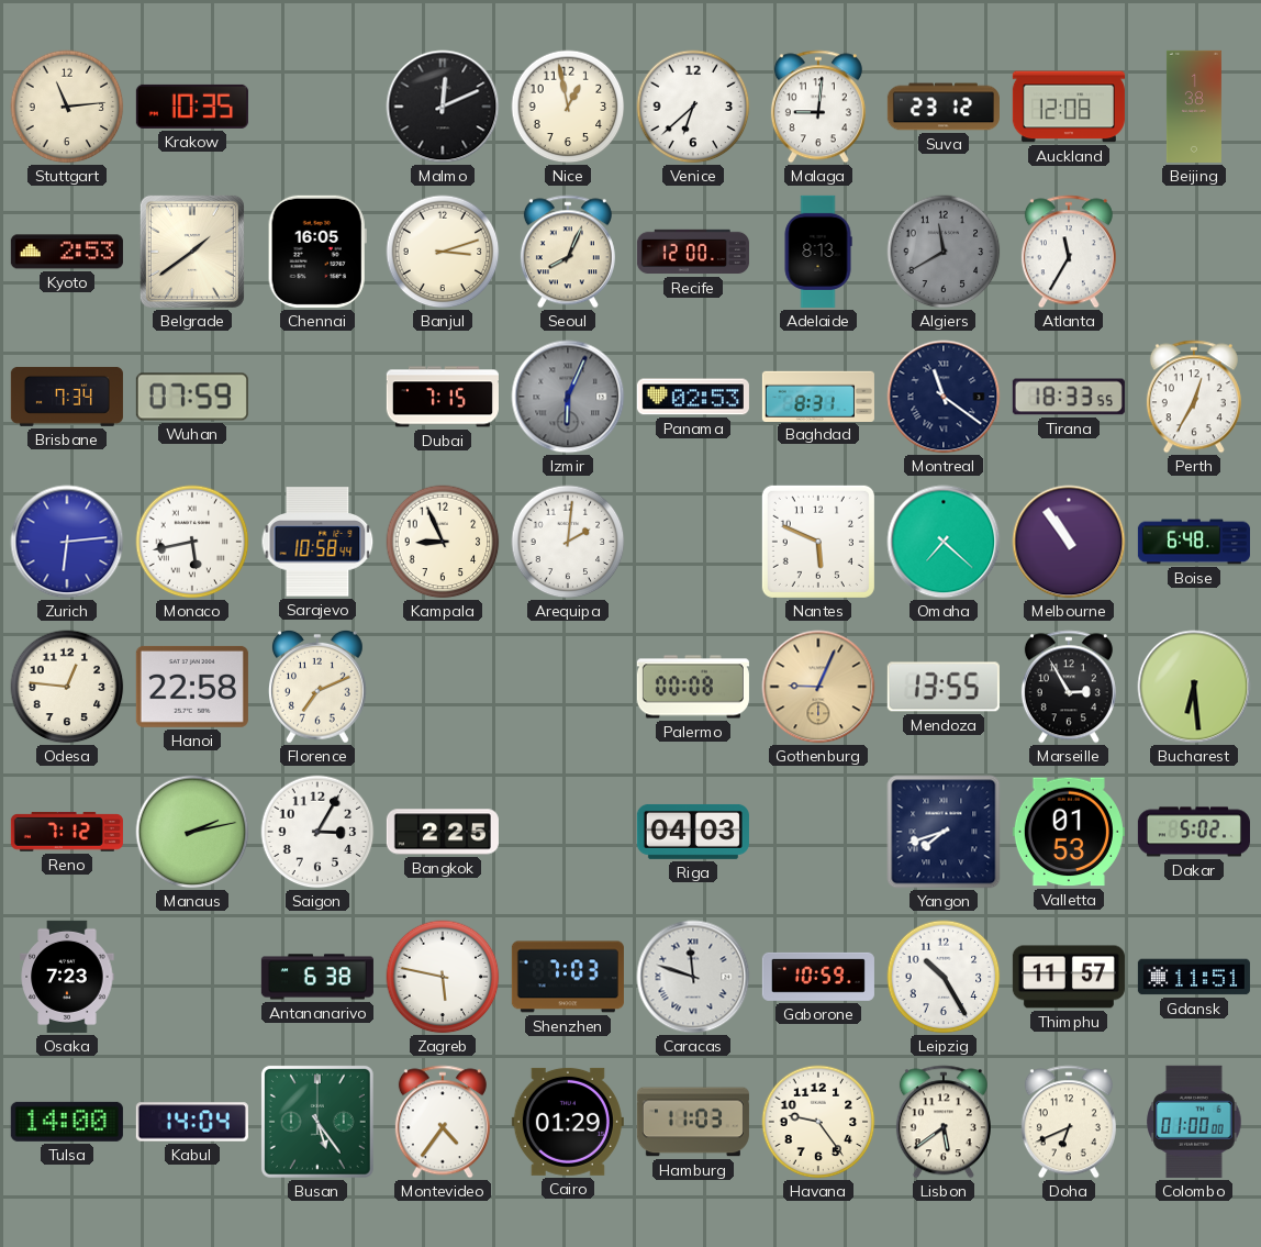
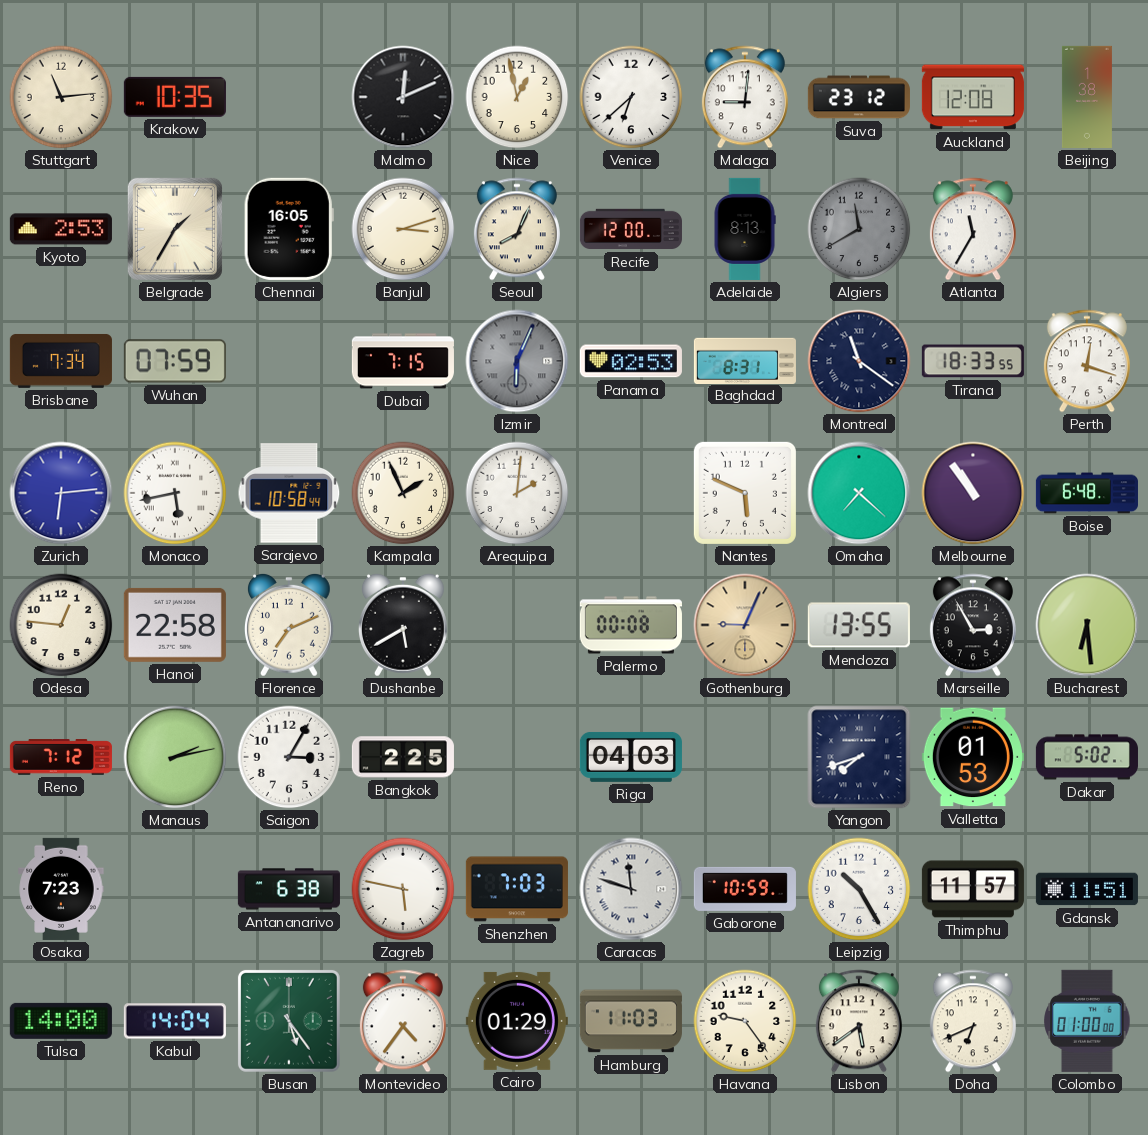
Belgrade: 1:39 -> 1:35
Perth: 12:35 -> 12:18
Kampala: 8:56 -> 1:56
Dushanbe: none -> 5:40
